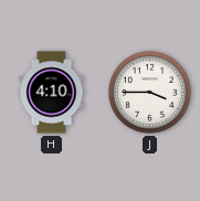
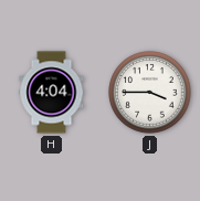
H: 4:10 -> 4:04
